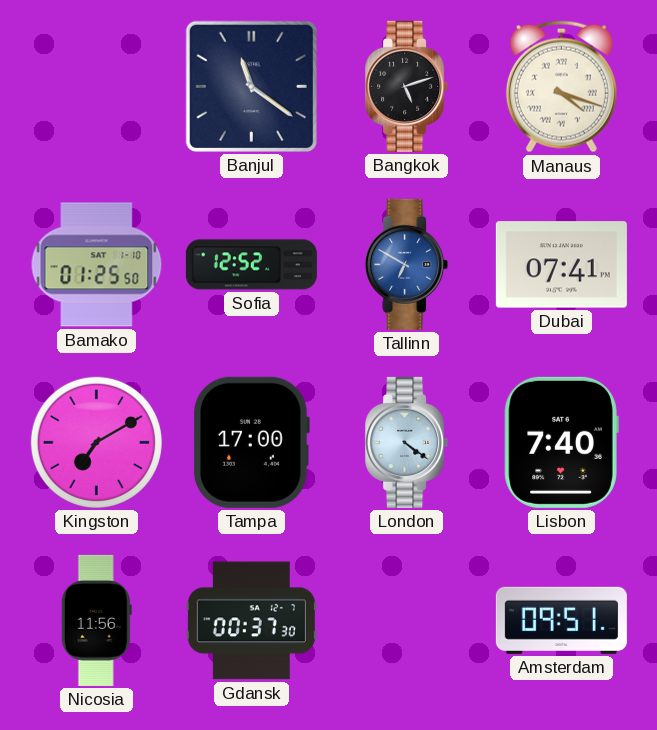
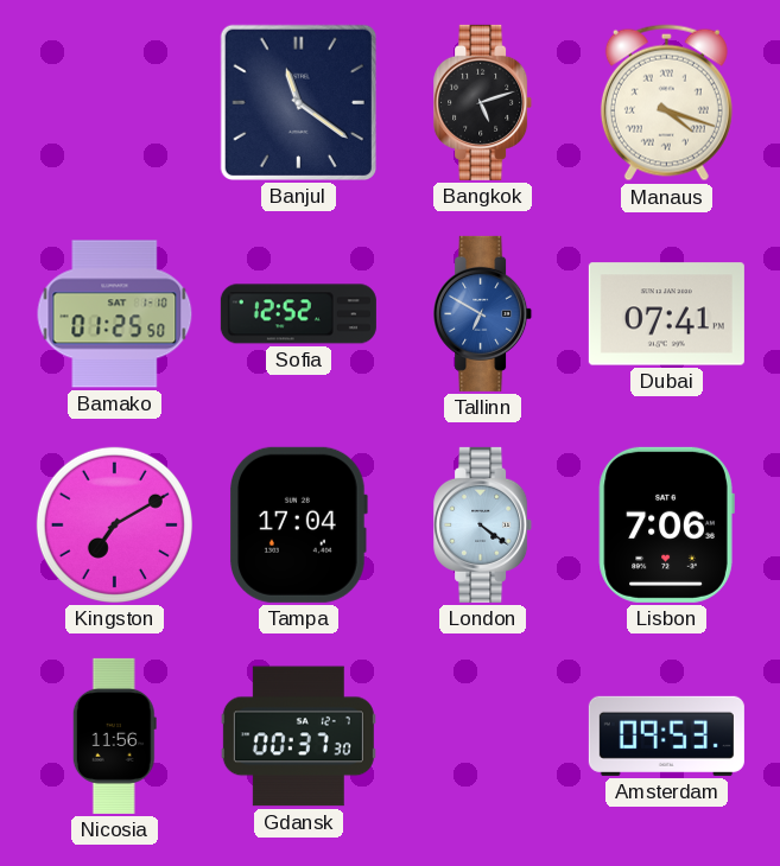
Tampa: 17:00 -> 17:04
Lisbon: 7:40 -> 7:06
Amsterdam: 09:51 -> 09:53
